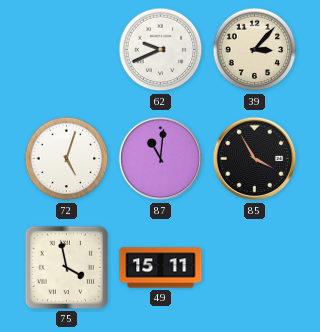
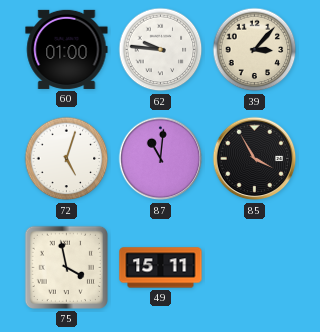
60: none -> 01:00
62: 9:41 -> 9:46
